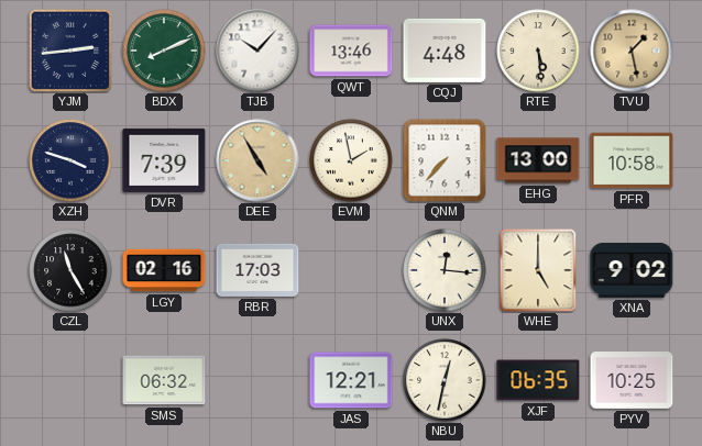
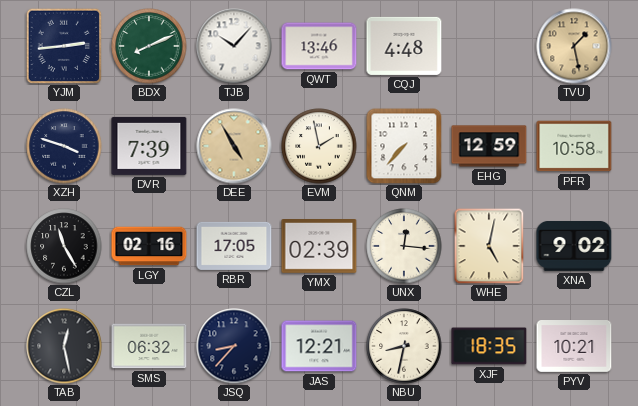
RTE: 5:29 -> none
EHG: 13:00 -> 12:59
RBR: 17:03 -> 17:05
YMX: none -> 02:39
WHE: 5:00 -> 5:02
TAB: none -> 12:28
JSQ: none -> 8:37
NBU: 12:32 -> 8:32
XJF: 06:35 -> 18:35
PYV: 10:25 -> 10:21
